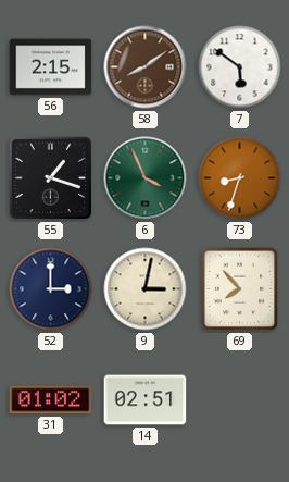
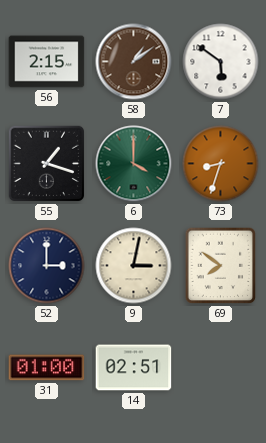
58: 8:09 -> 1:09
6: 3:56 -> 4:00
69: 7:53 -> 7:51
31: 01:02 -> 01:00
